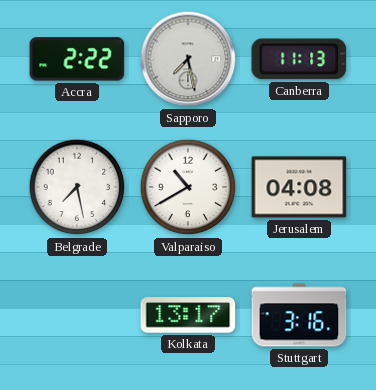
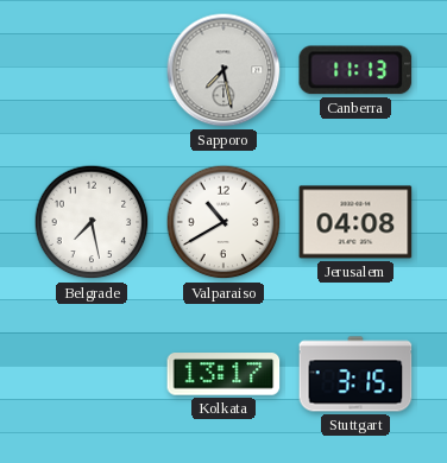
Accra: 2:22 -> none
Stuttgart: 3:16 -> 3:15
